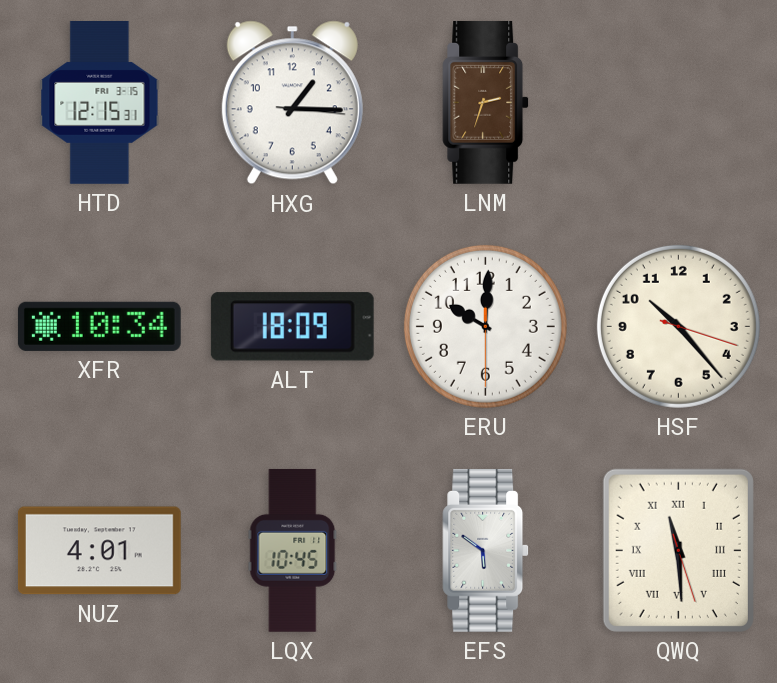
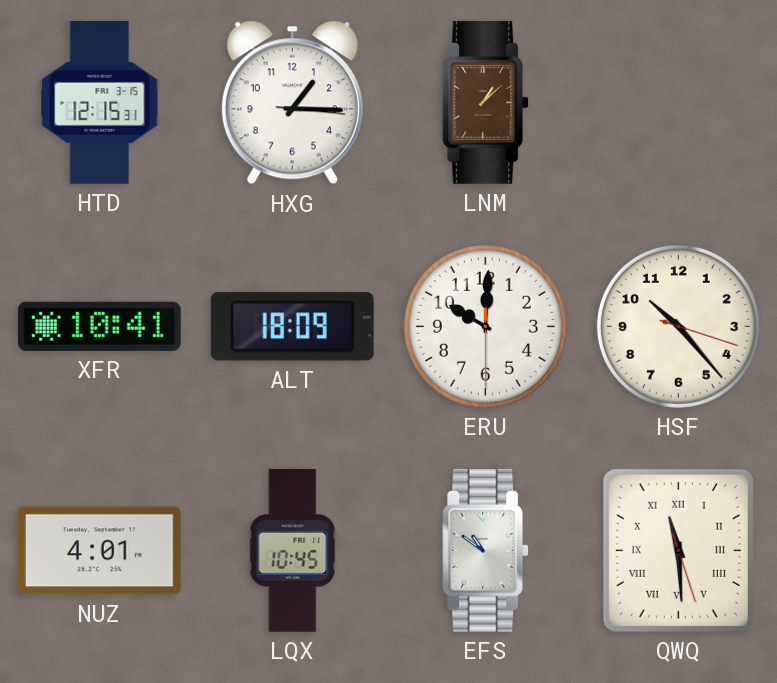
LNM: 2:33 -> 1:08
XFR: 10:34 -> 10:41
EFS: 5:51 -> 10:51
